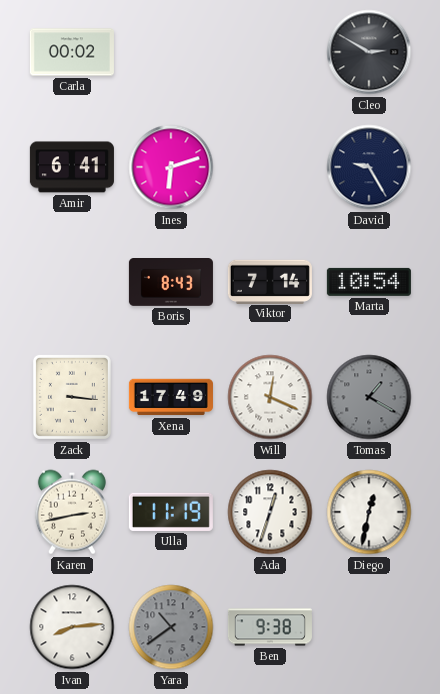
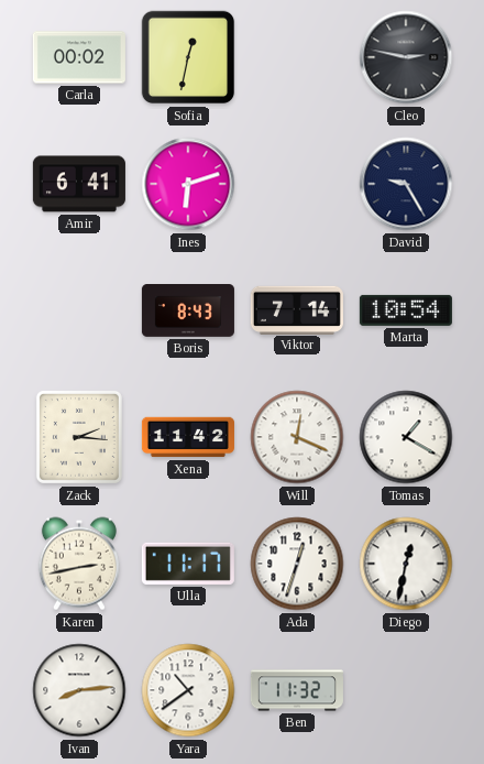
Sofia: none -> 12:32
Cleo: 2:50 -> 2:47
Zack: 3:16 -> 2:16
Xena: 17:49 -> 11:42
Tomas dial: grey -> white
Ulla: 11:19 -> 11:17
Yara dial: grey -> white
Ben: 9:38 -> 11:32
